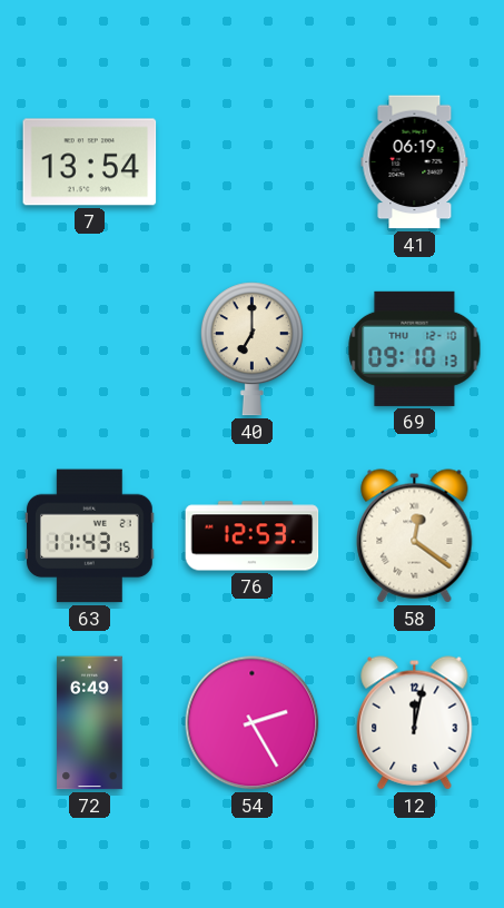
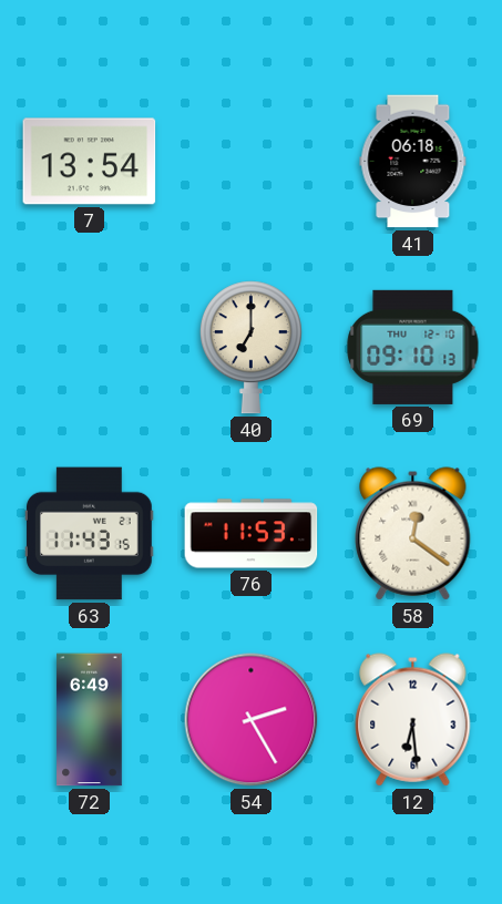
41: 06:19 -> 06:18
76: 12:53 -> 11:53
12: 12:02 -> 6:29
